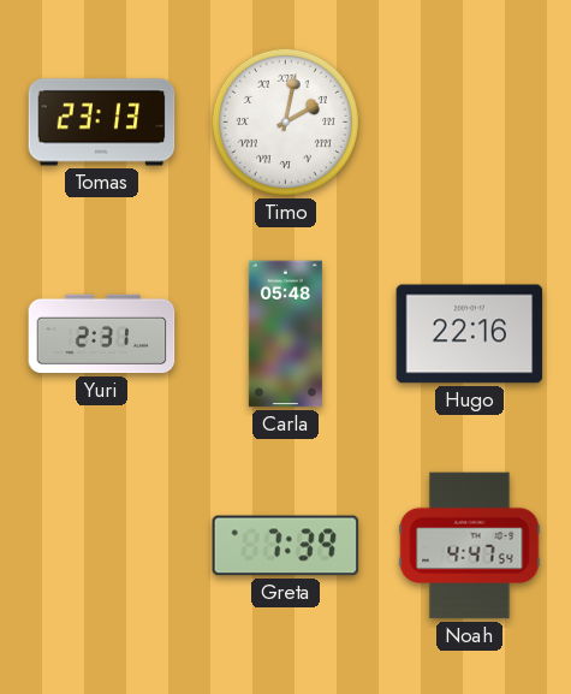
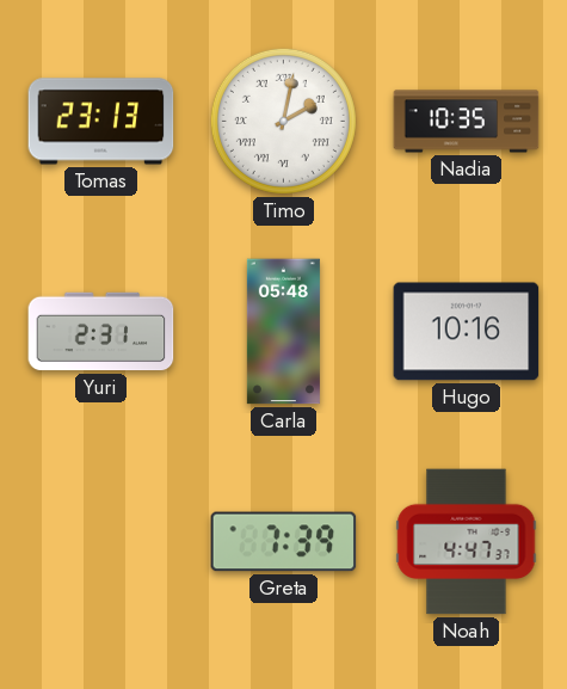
Nadia: none -> 10:35
Hugo: 22:16 -> 10:16
Noah: 4:47:54 -> 4:47:37
